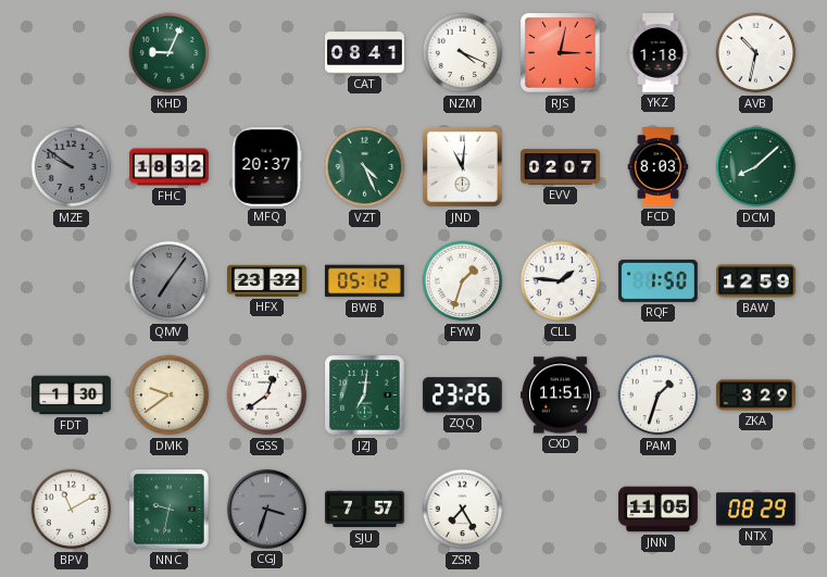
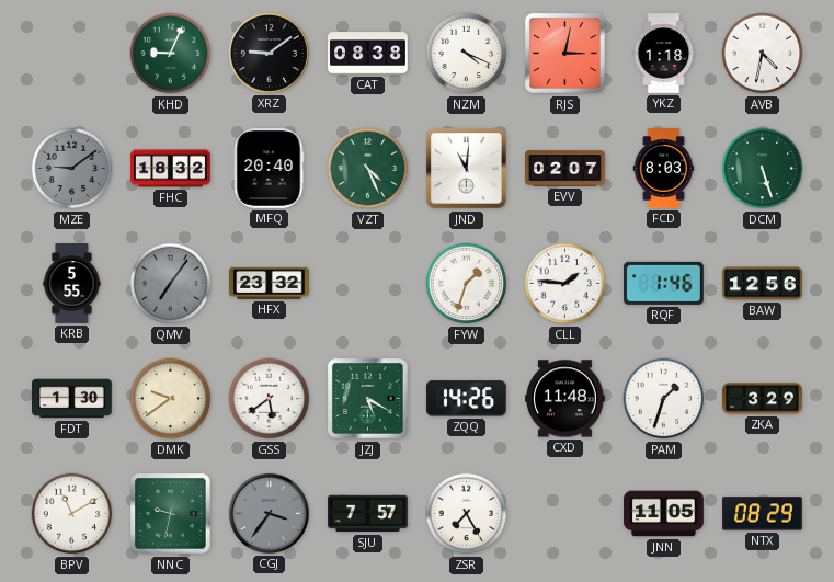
XRZ: none -> 9:09
CAT: 08:41 -> 08:38
AVB: 10:32 -> 4:32
MZE: 9:51 -> 9:09
MFQ: 20:37 -> 20:40
DCM: 8:08 -> 5:27
KRB: none -> 5:55
BWB: 05:12 -> none
RQF: 1:50 -> 1:46
BAW: 12:59 -> 12:56
GSS: 12:39 -> 5:39
JZJ: 7:01 -> 5:20
ZQQ: 23:26 -> 14:26
CXD: 11:51 -> 11:48
CGJ: 3:33 -> 3:36
